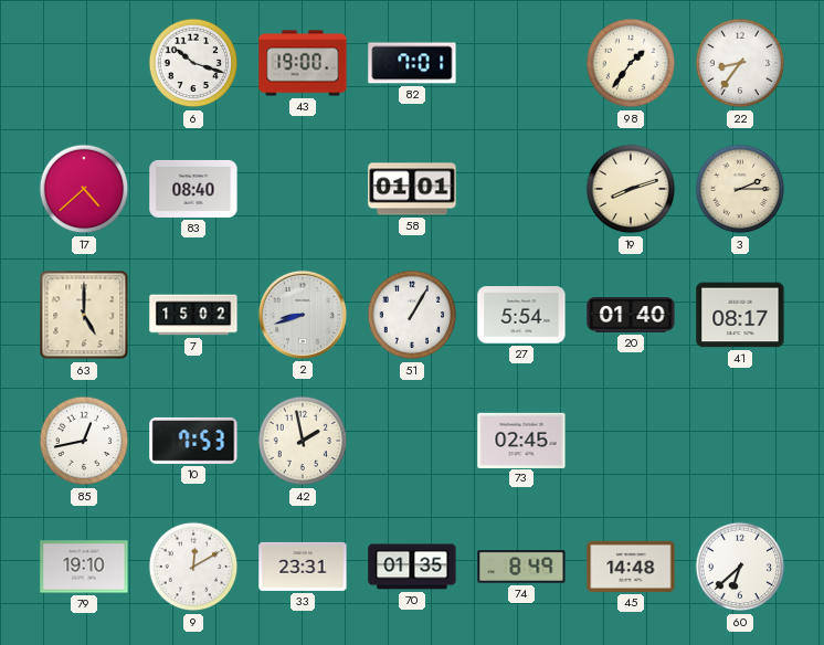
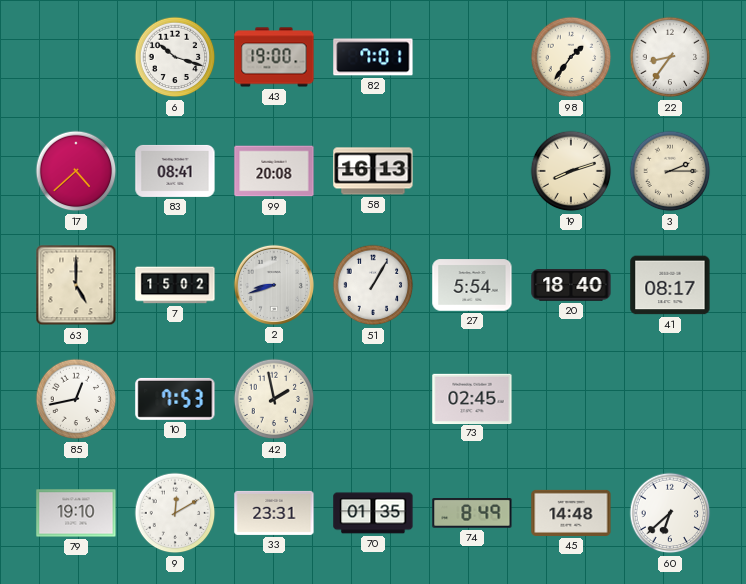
83: 08:40 -> 08:41
99: none -> 20:08
58: 01:01 -> 16:13
20: 01:40 -> 18:40
